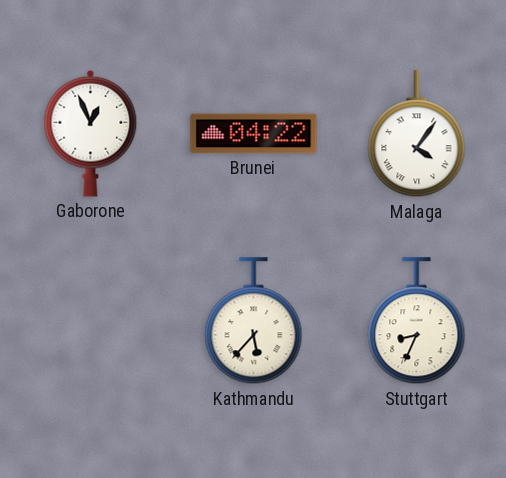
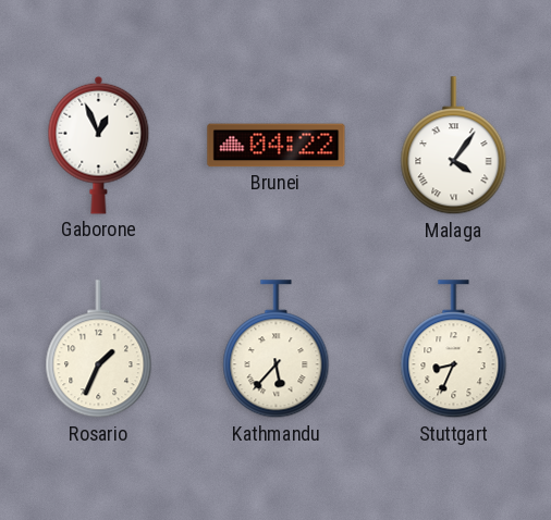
Rosario: none -> 1:34
